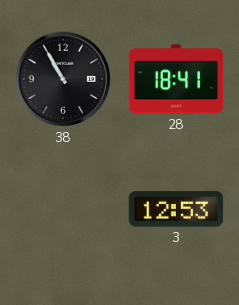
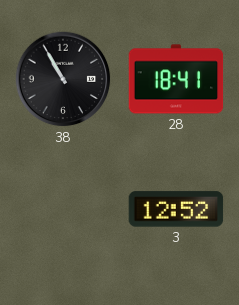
3: 12:53 -> 12:52
